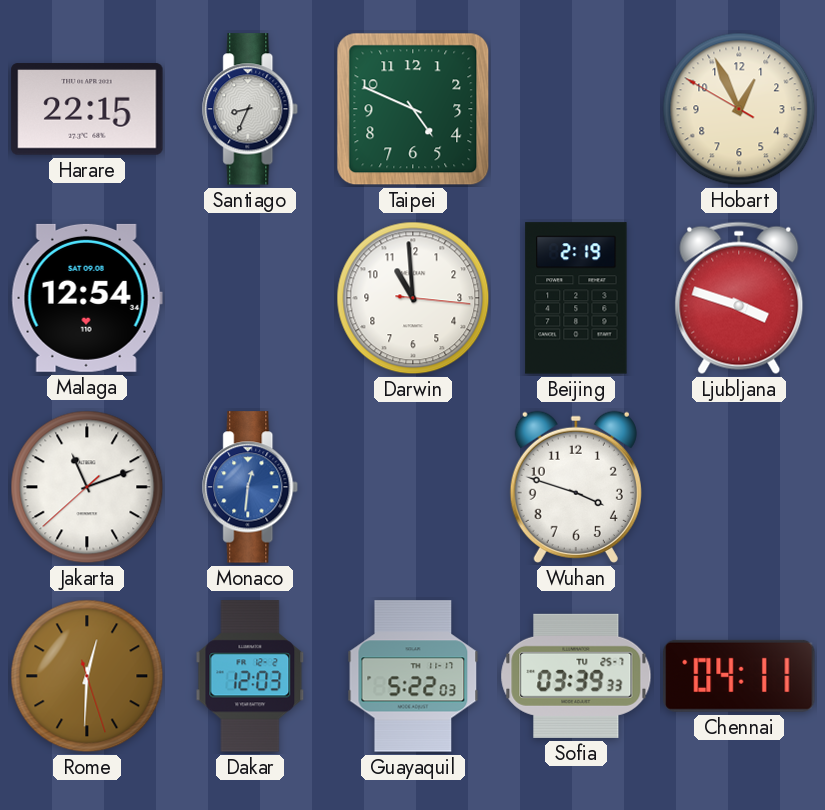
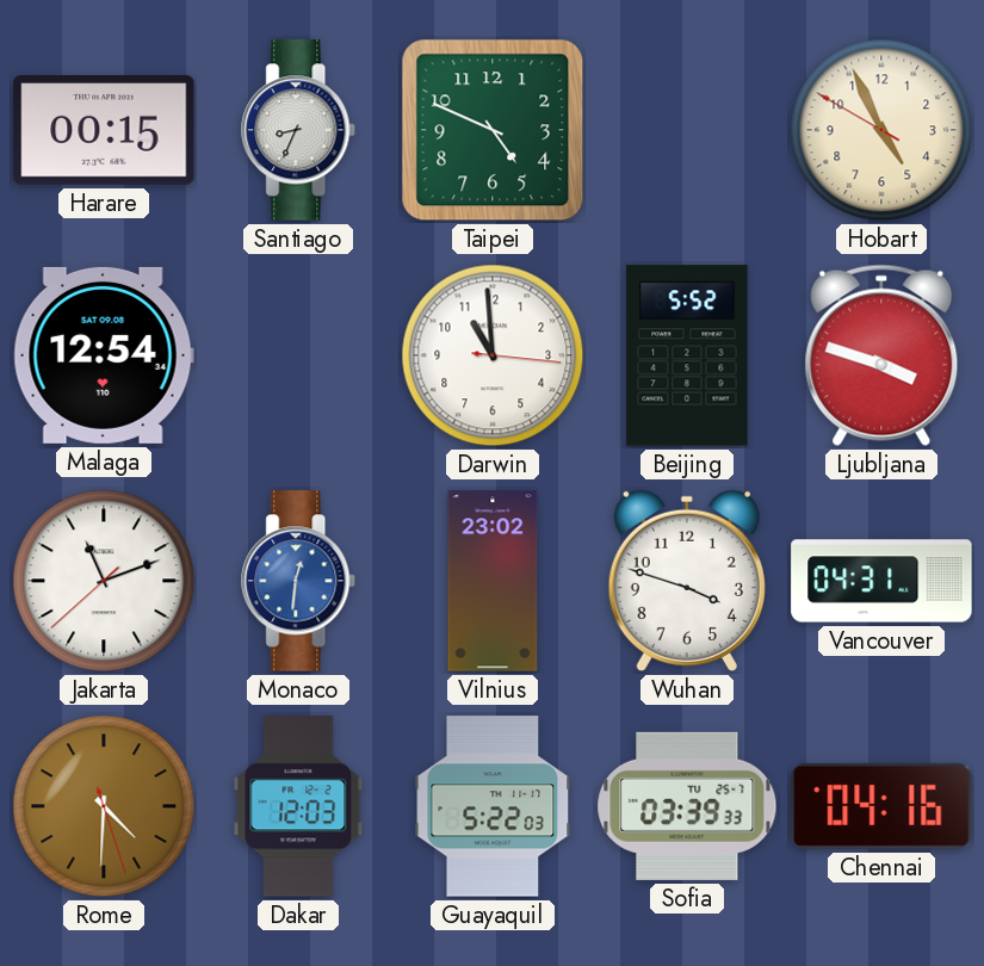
Harare: 22:15 -> 00:15
Hobart: 12:55 -> 4:55
Beijing: 2:19 -> 5:52
Vilnius: none -> 23:02
Vancouver: none -> 04:31
Rome: 12:30 -> 4:30
Chennai: 04:11 -> 04:16
